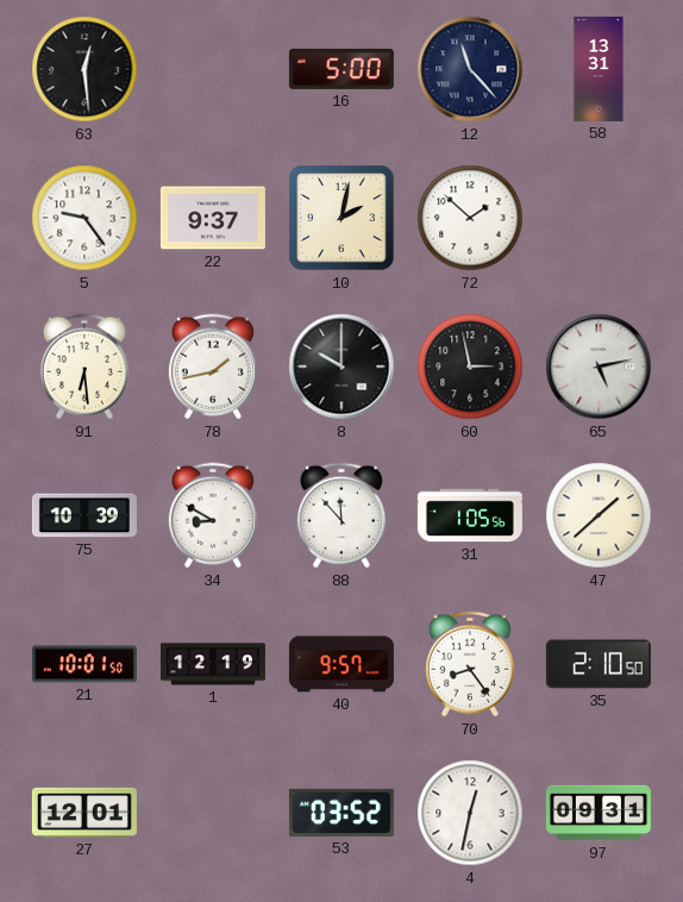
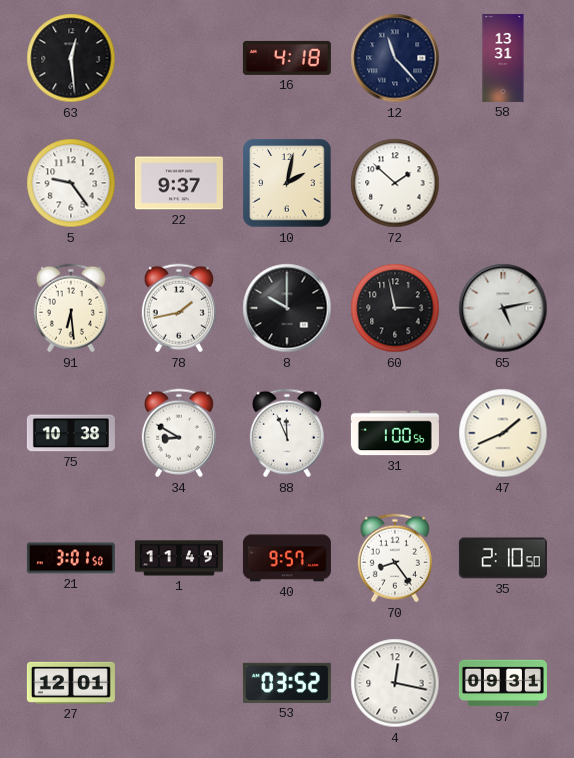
16: 5:00 -> 4:18
75: 10:39 -> 10:38
88: 11:53 -> 11:56
31: 1:05 -> 1:00
47: 1:38 -> 1:41
21: 10:01 -> 3:01
1: 12:19 -> 11:49
4: 12:32 -> 12:17
